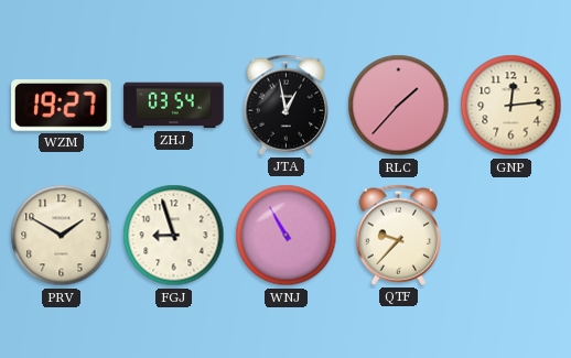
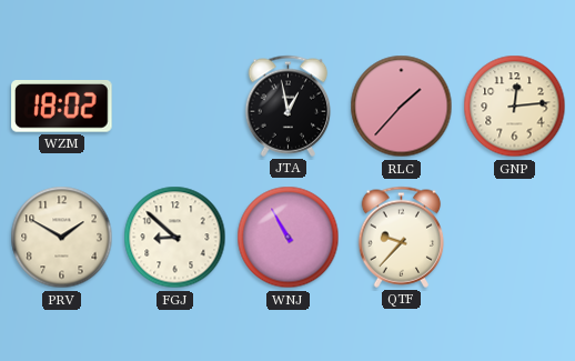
WZM: 19:27 -> 18:02
ZHJ: 03:54 -> none
FGJ: 8:57 -> 8:52
